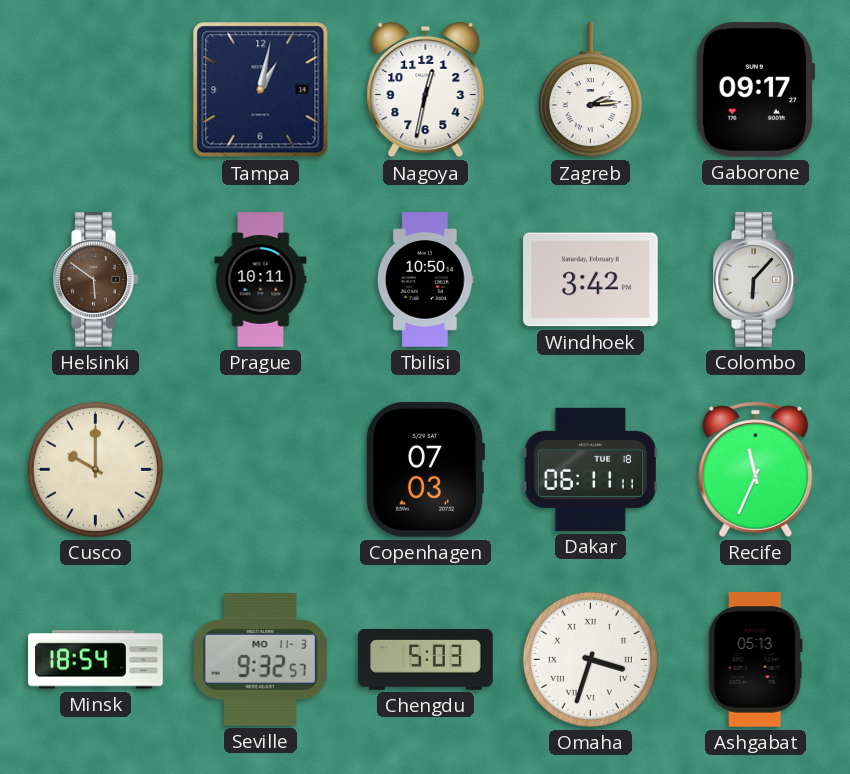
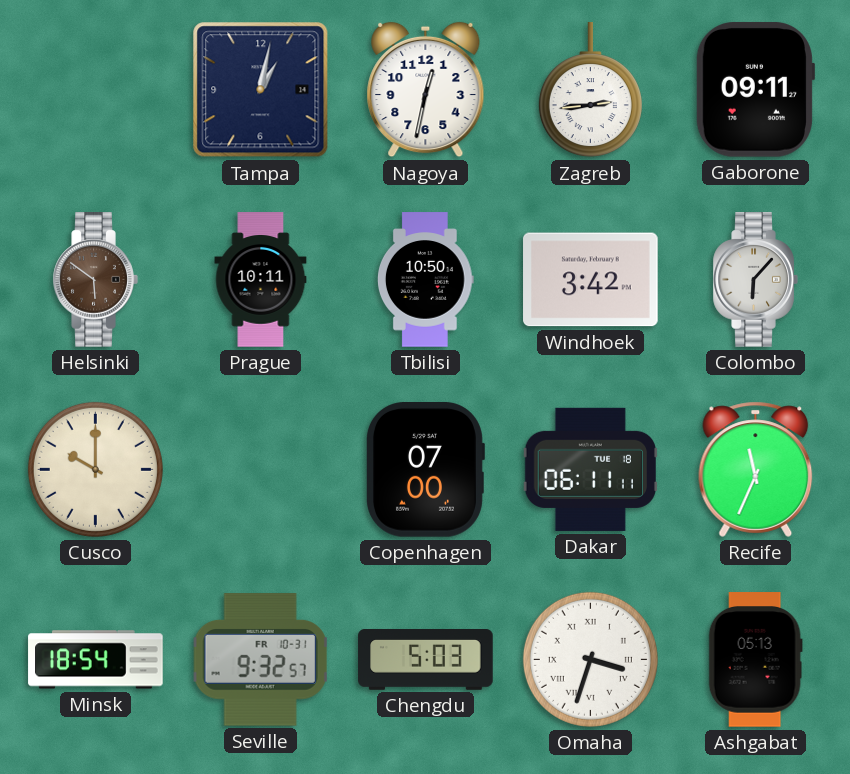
Zagreb: 2:14 -> 2:44
Gaborone: 09:17 -> 09:11
Copenhagen: 07:03 -> 07:00
Seville date: MO 11-3 -> FR 10-31
